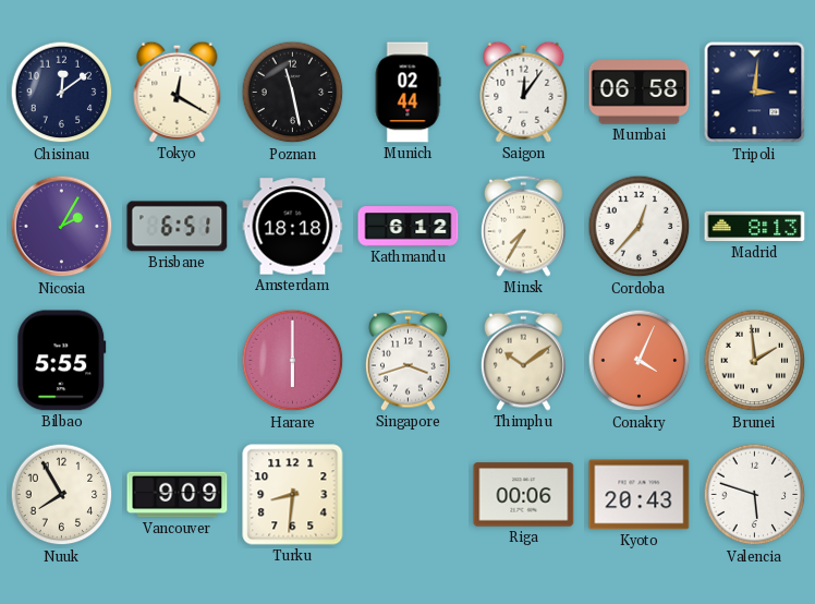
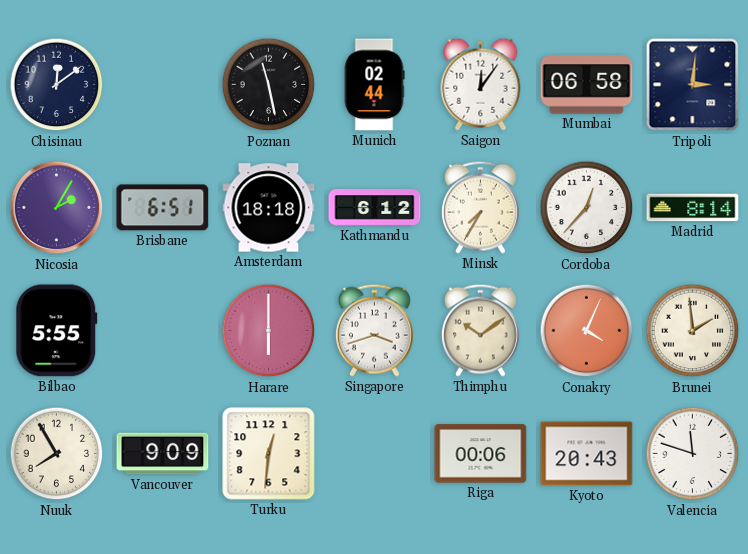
Tokyo: 12:20 -> none
Madrid: 8:13 -> 8:14
Turku: 8:31 -> 12:31
Valencia: 5:48 -> 11:48
